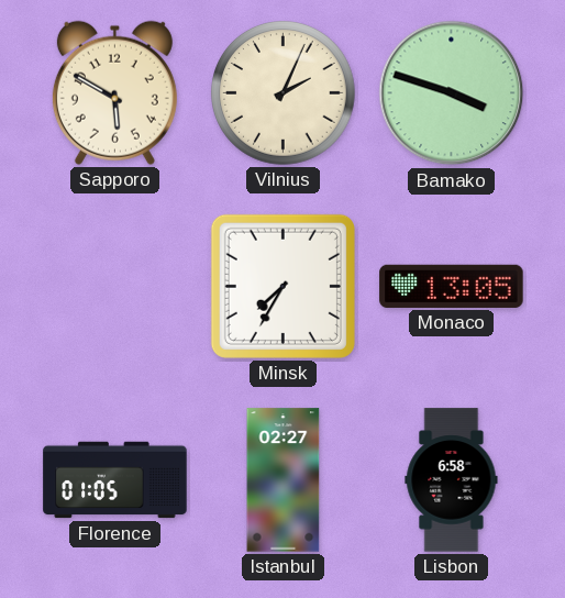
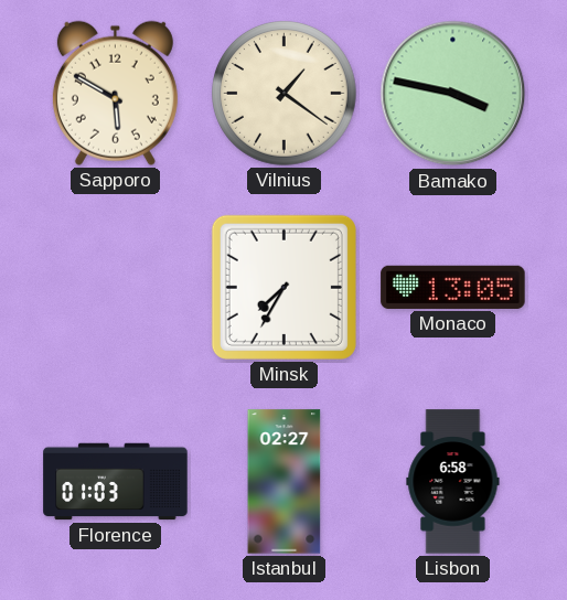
Vilnius: 2:04 -> 1:21
Bamako: 3:48 -> 3:47
Florence: 01:05 -> 01:03
